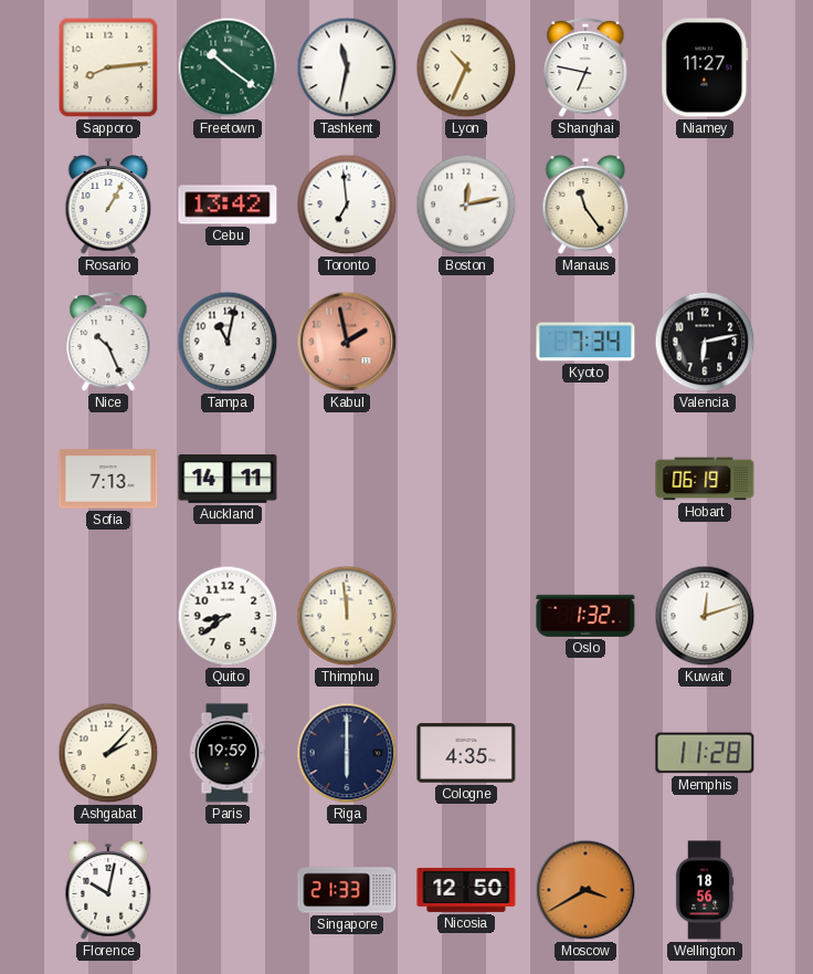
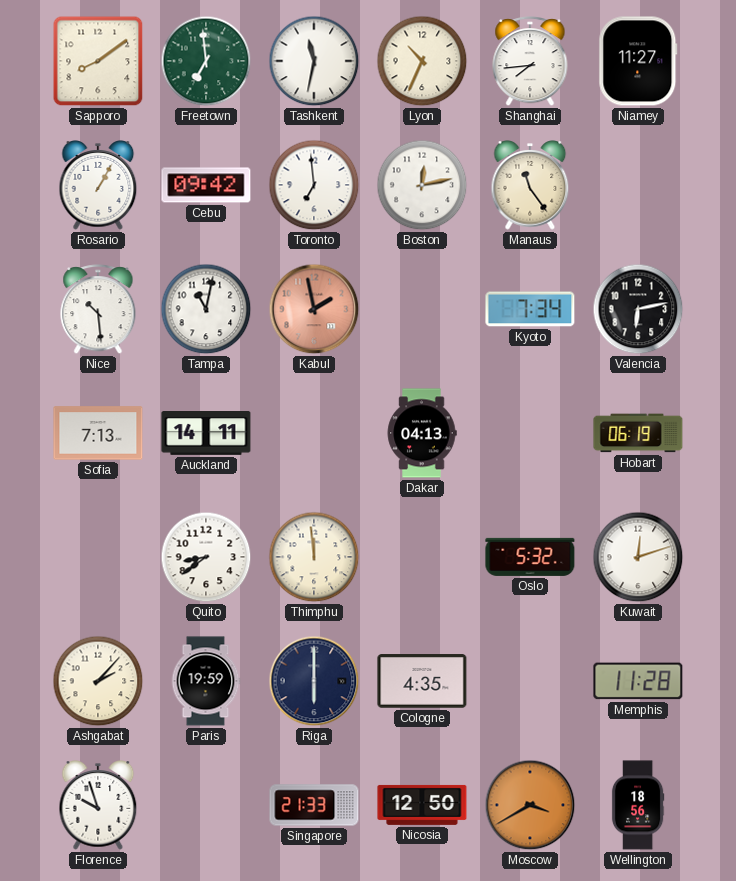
Sapporo: 8:14 -> 8:09
Freetown: 10:21 -> 6:59
Shanghai: 6:47 -> 7:44
Cebu: 13:42 -> 09:42
Nice: 10:26 -> 10:29
Dakar: none -> 04:13
Oslo: 1:32 -> 5:32
Florence: 10:02 -> 9:57
